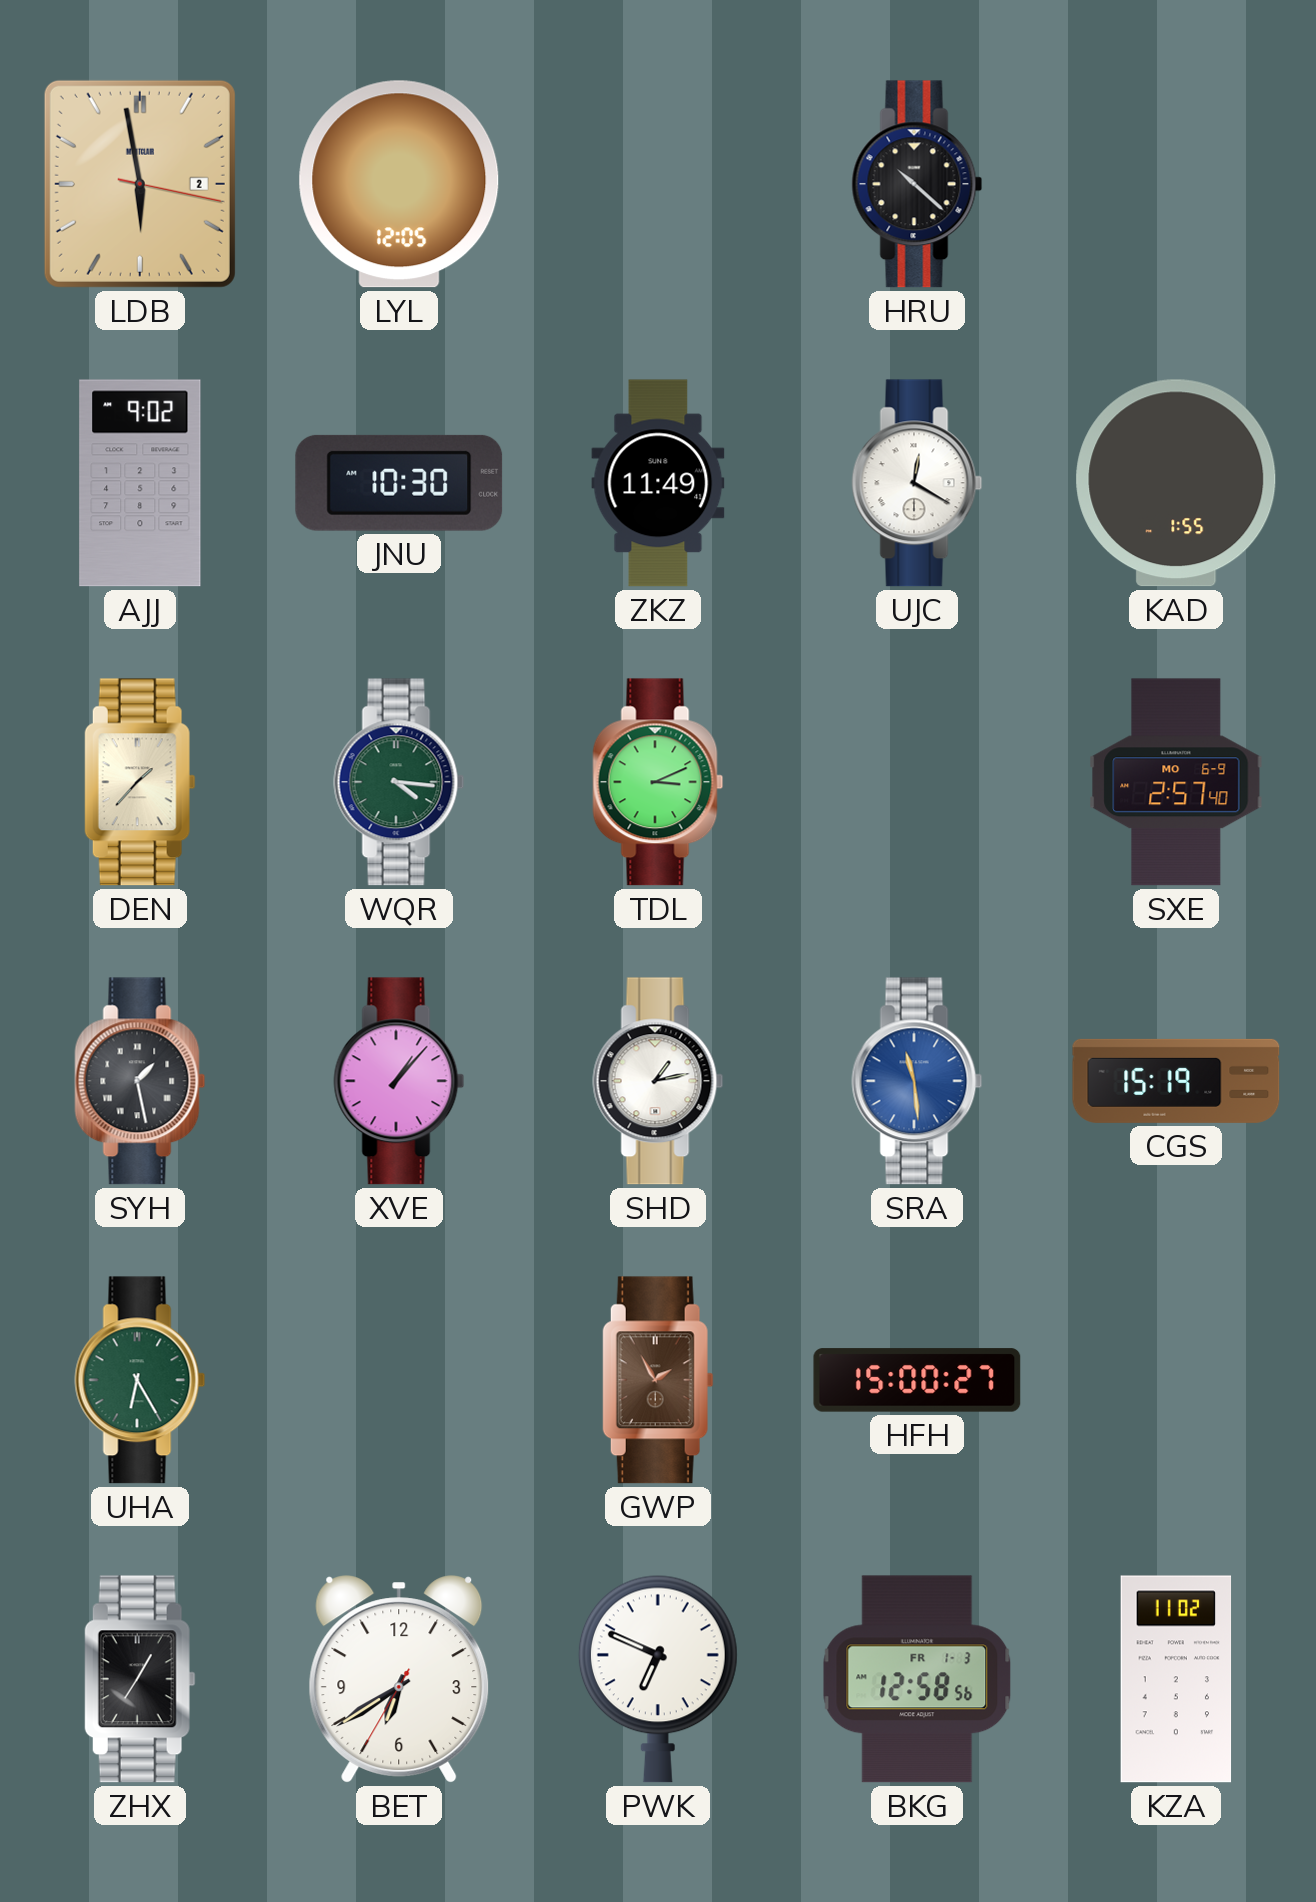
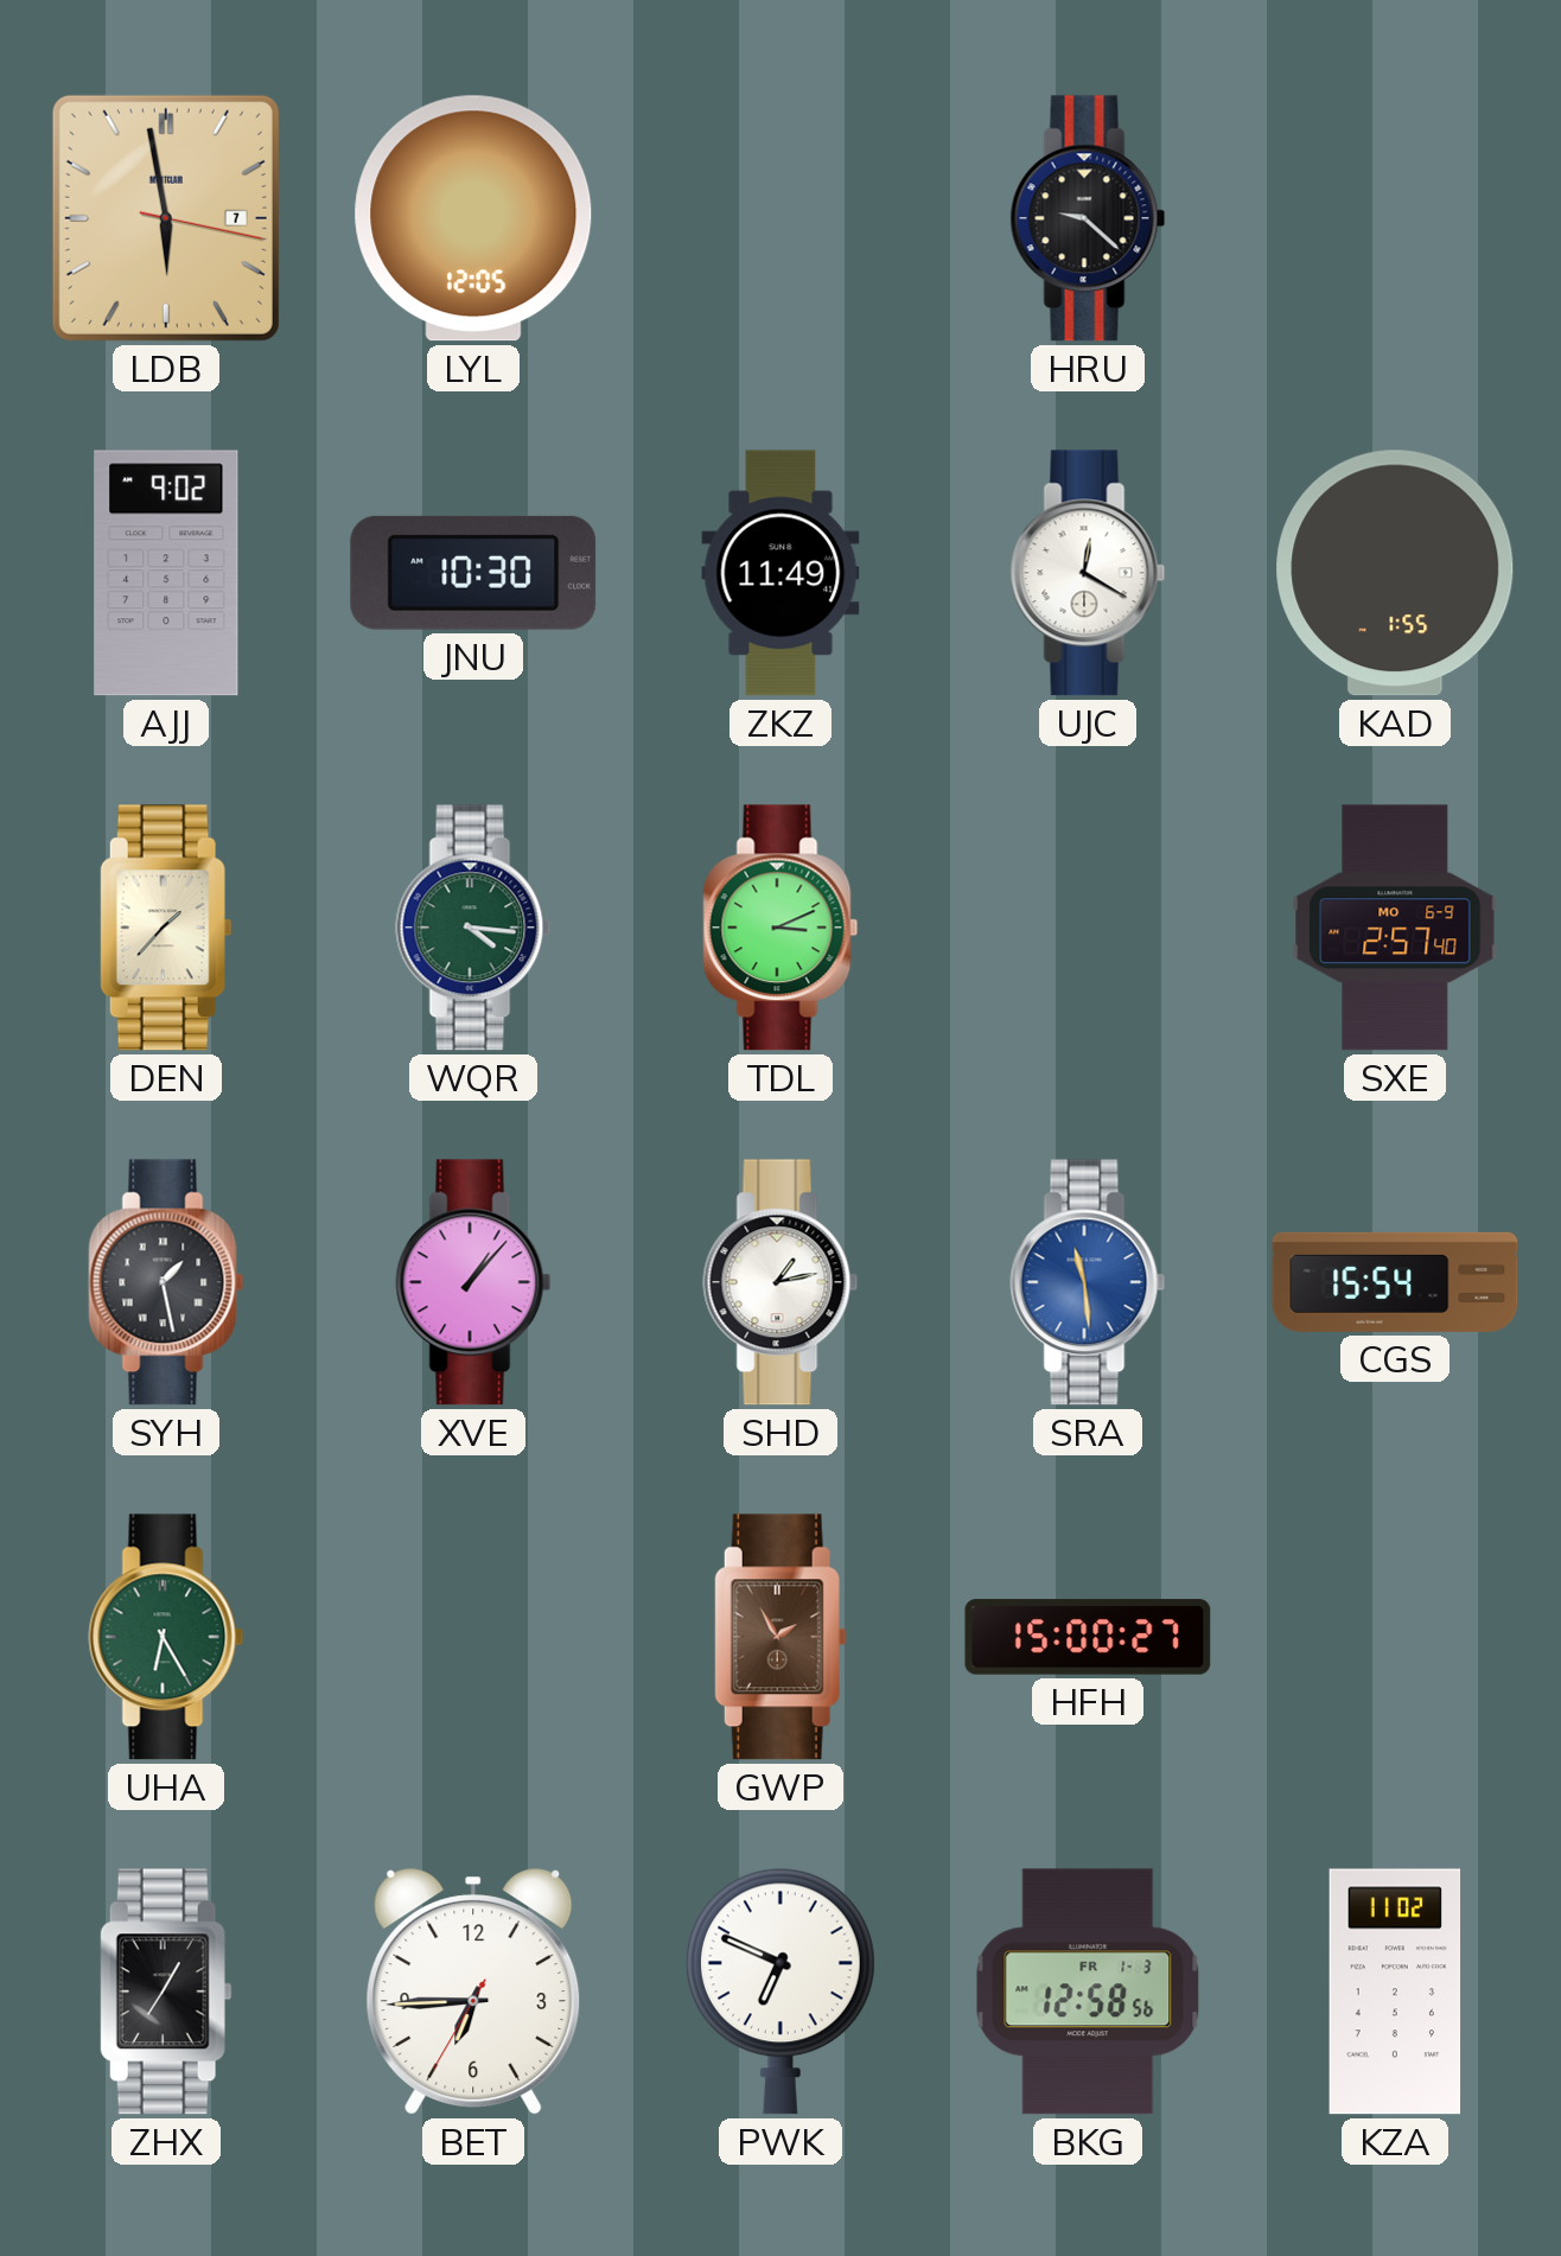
LDB date: 2 -> 7
HRU: 10:22 -> 9:22
CGS: 15:19 -> 15:54
BET: 6:39 -> 6:44
